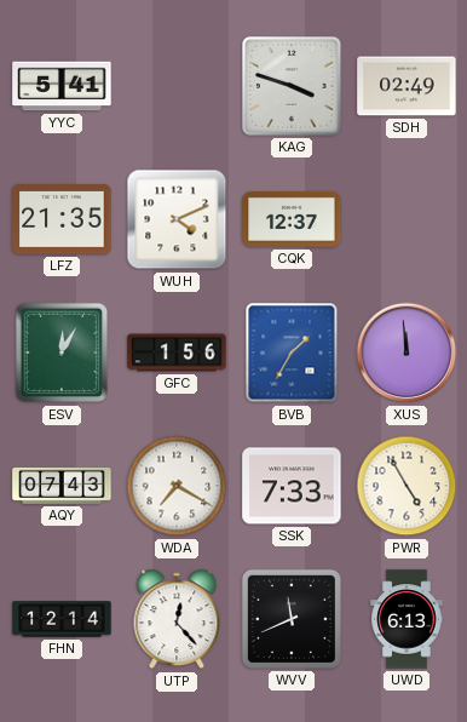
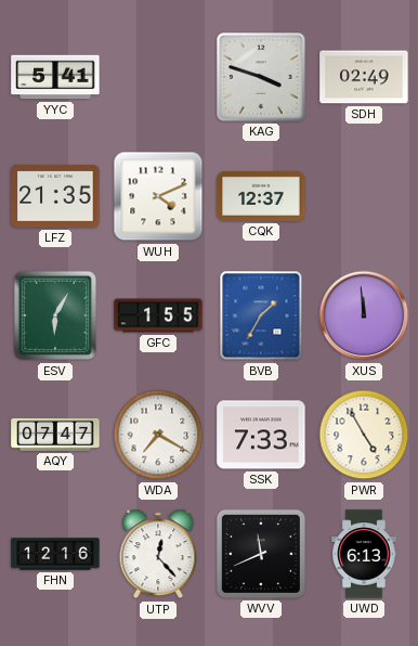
ESV: 12:05 -> 6:05
GFC: 1:56 -> 1:55
AQY: 07:43 -> 07:47
FHN: 12:14 -> 12:16
